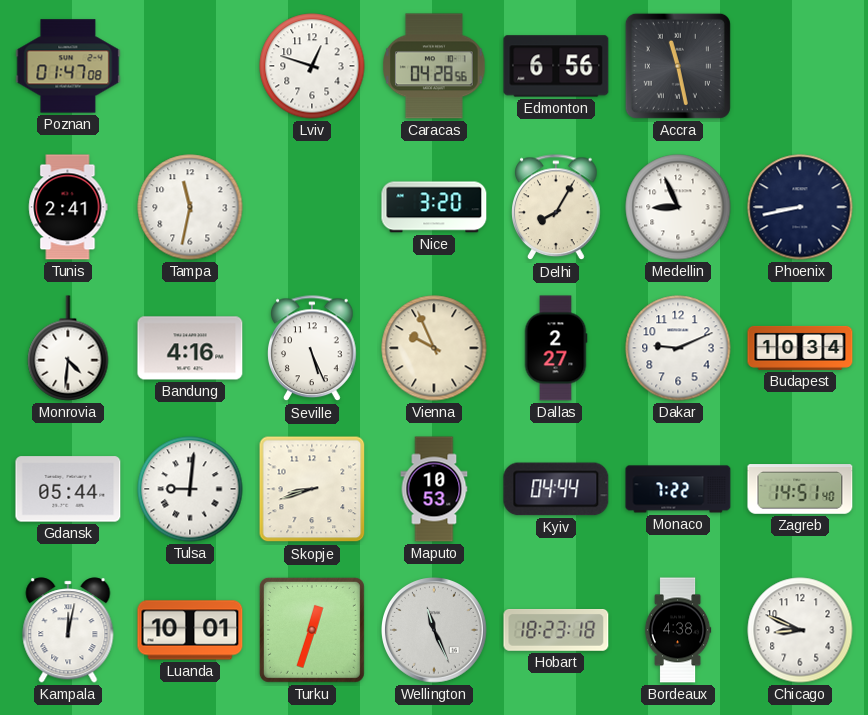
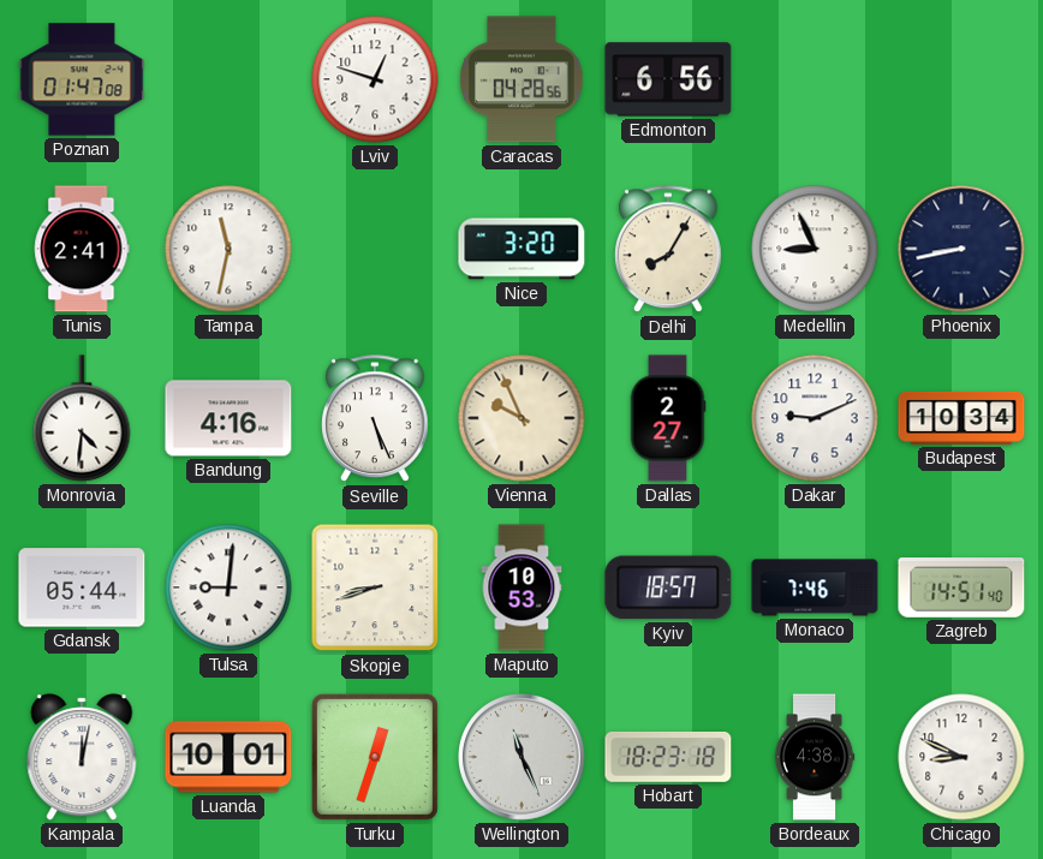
Accra: 11:28 -> none
Kyiv: 04:44 -> 18:57
Monaco: 7:22 -> 7:46
